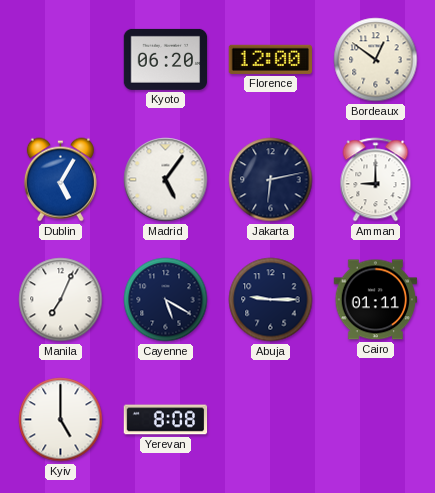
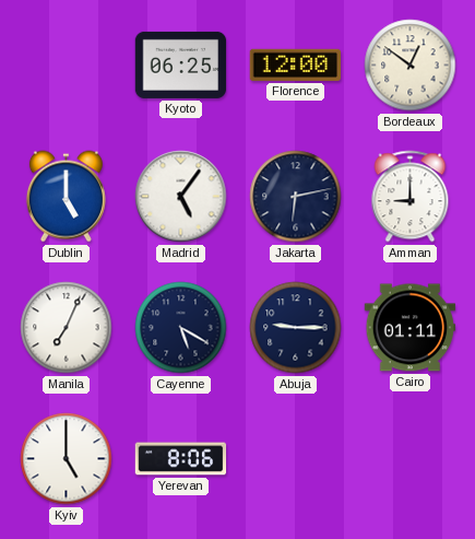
Kyoto: 06:20 -> 06:25
Dublin: 5:05 -> 5:00
Yerevan: 8:08 -> 8:06
